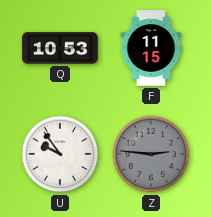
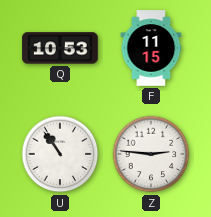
U: 9:54 -> 10:54
Z dial: grey -> white
